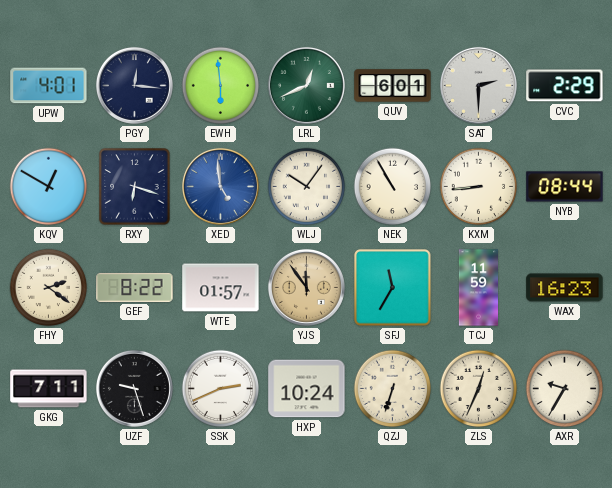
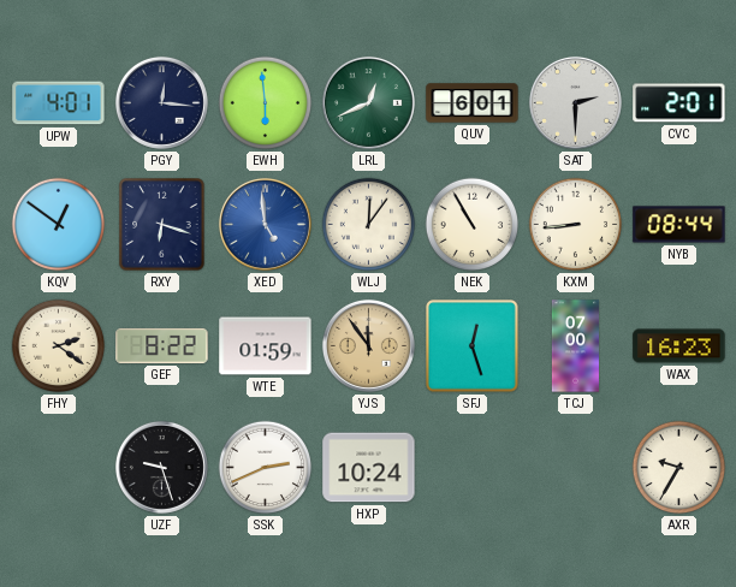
CVC: 2:29 -> 2:01
KQV: 12:50 -> 12:51
WLJ: 10:06 -> 12:06
WTE: 01:57 -> 01:59
SFJ: 11:35 -> 12:27
TCJ: 11:59 -> 07:00
GKG: 7:11 -> none
QZJ: 6:33 -> none
ZLS: 12:34 -> none
